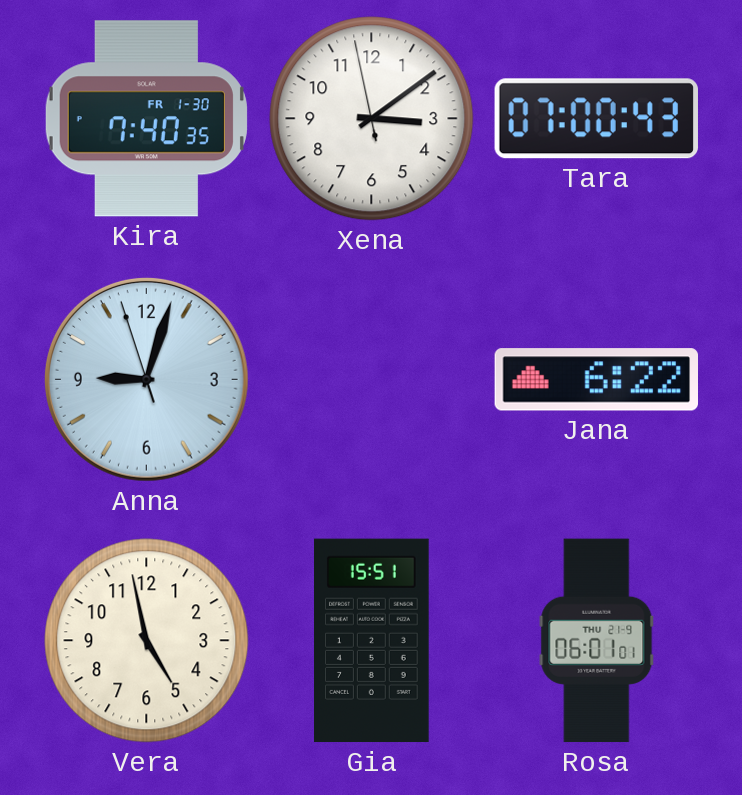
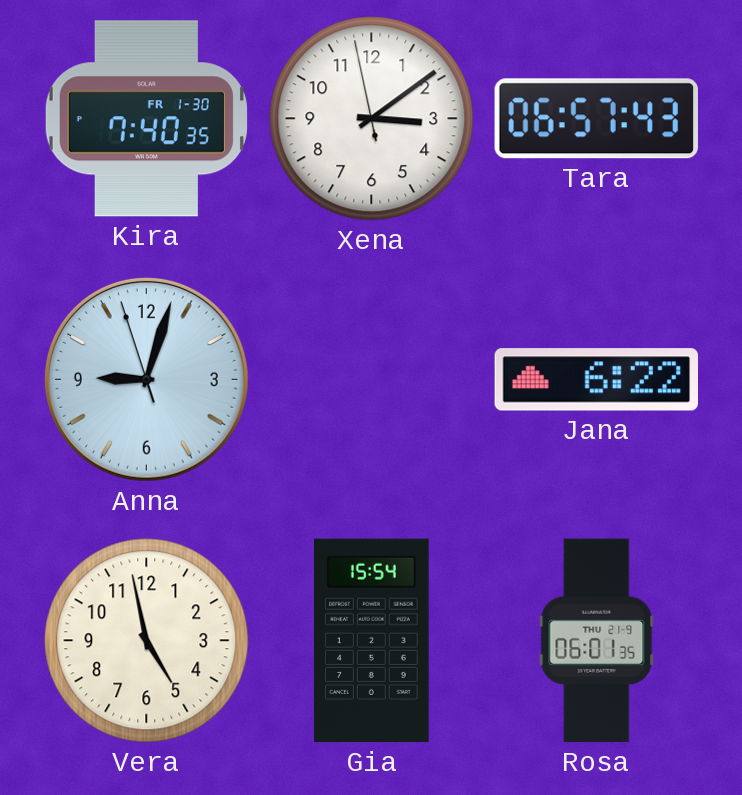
Tara: 07:00 -> 06:57
Gia: 15:51 -> 15:54
Rosa: 06:01:01 -> 06:01:35
